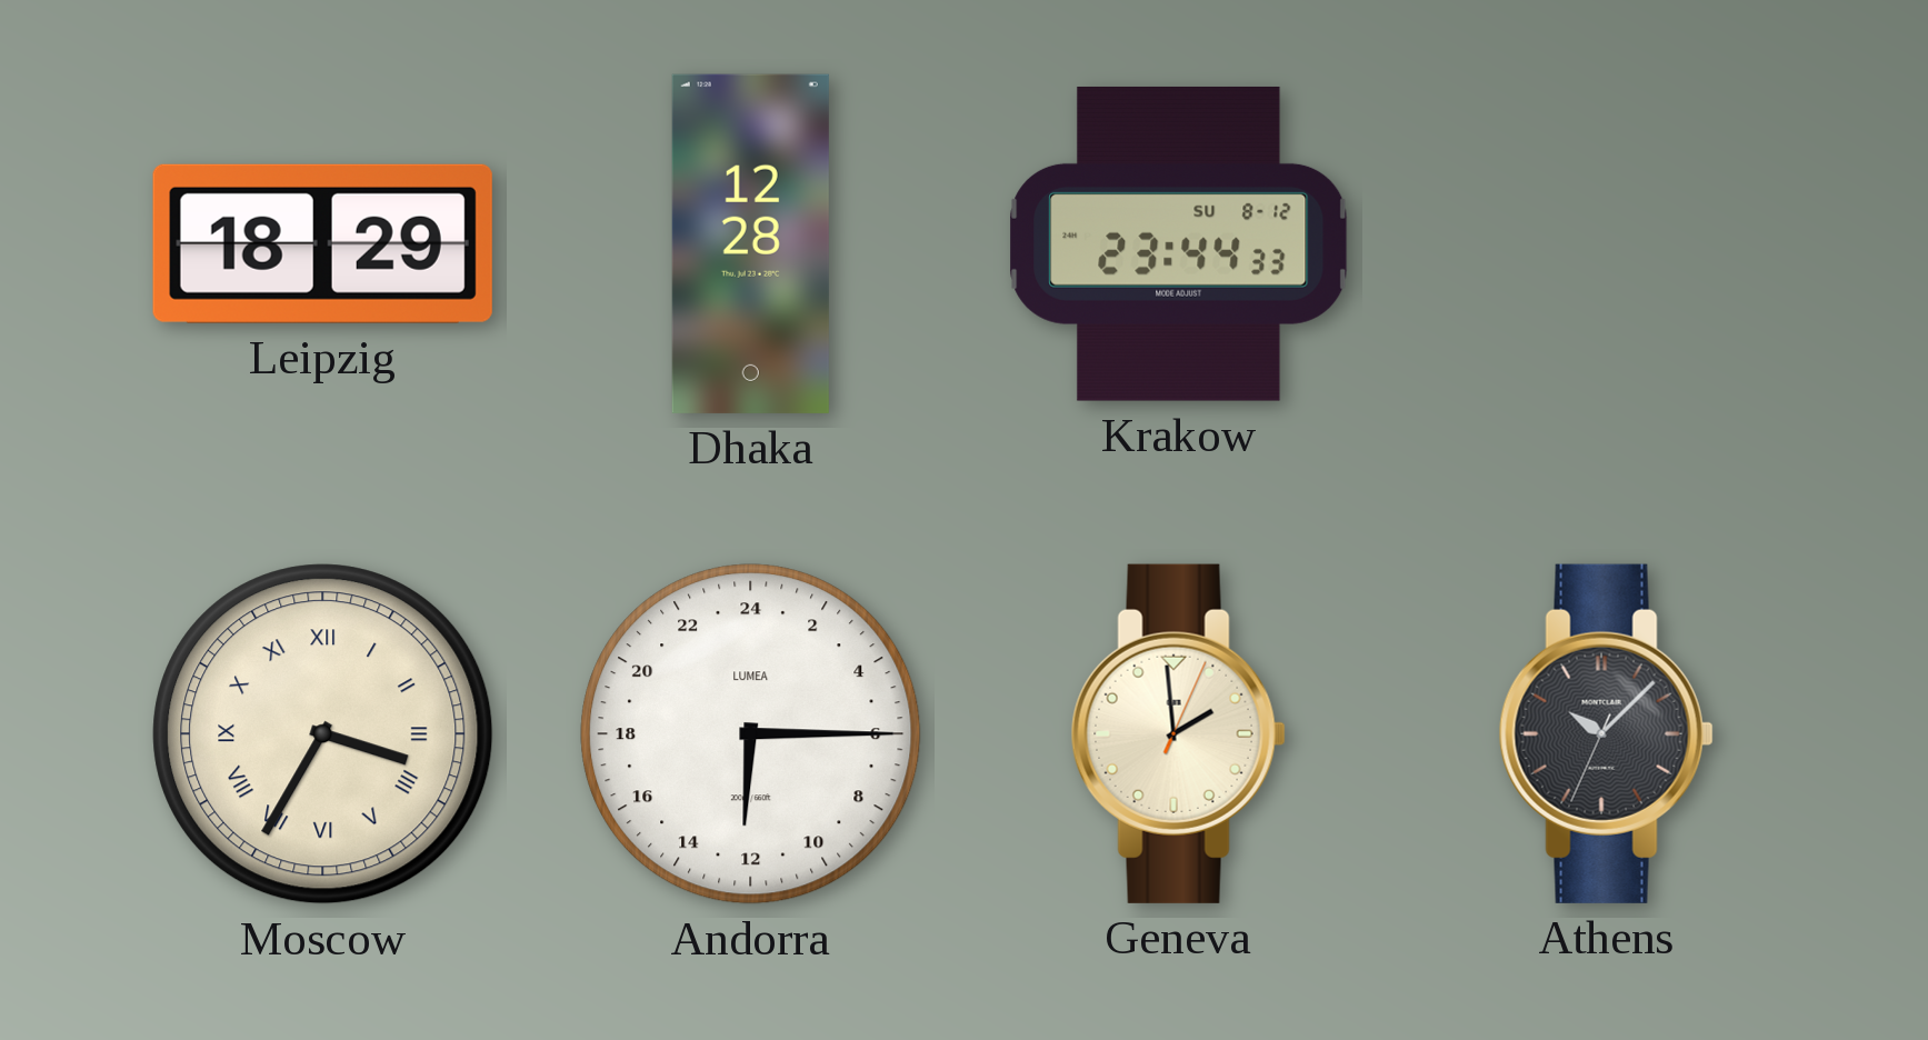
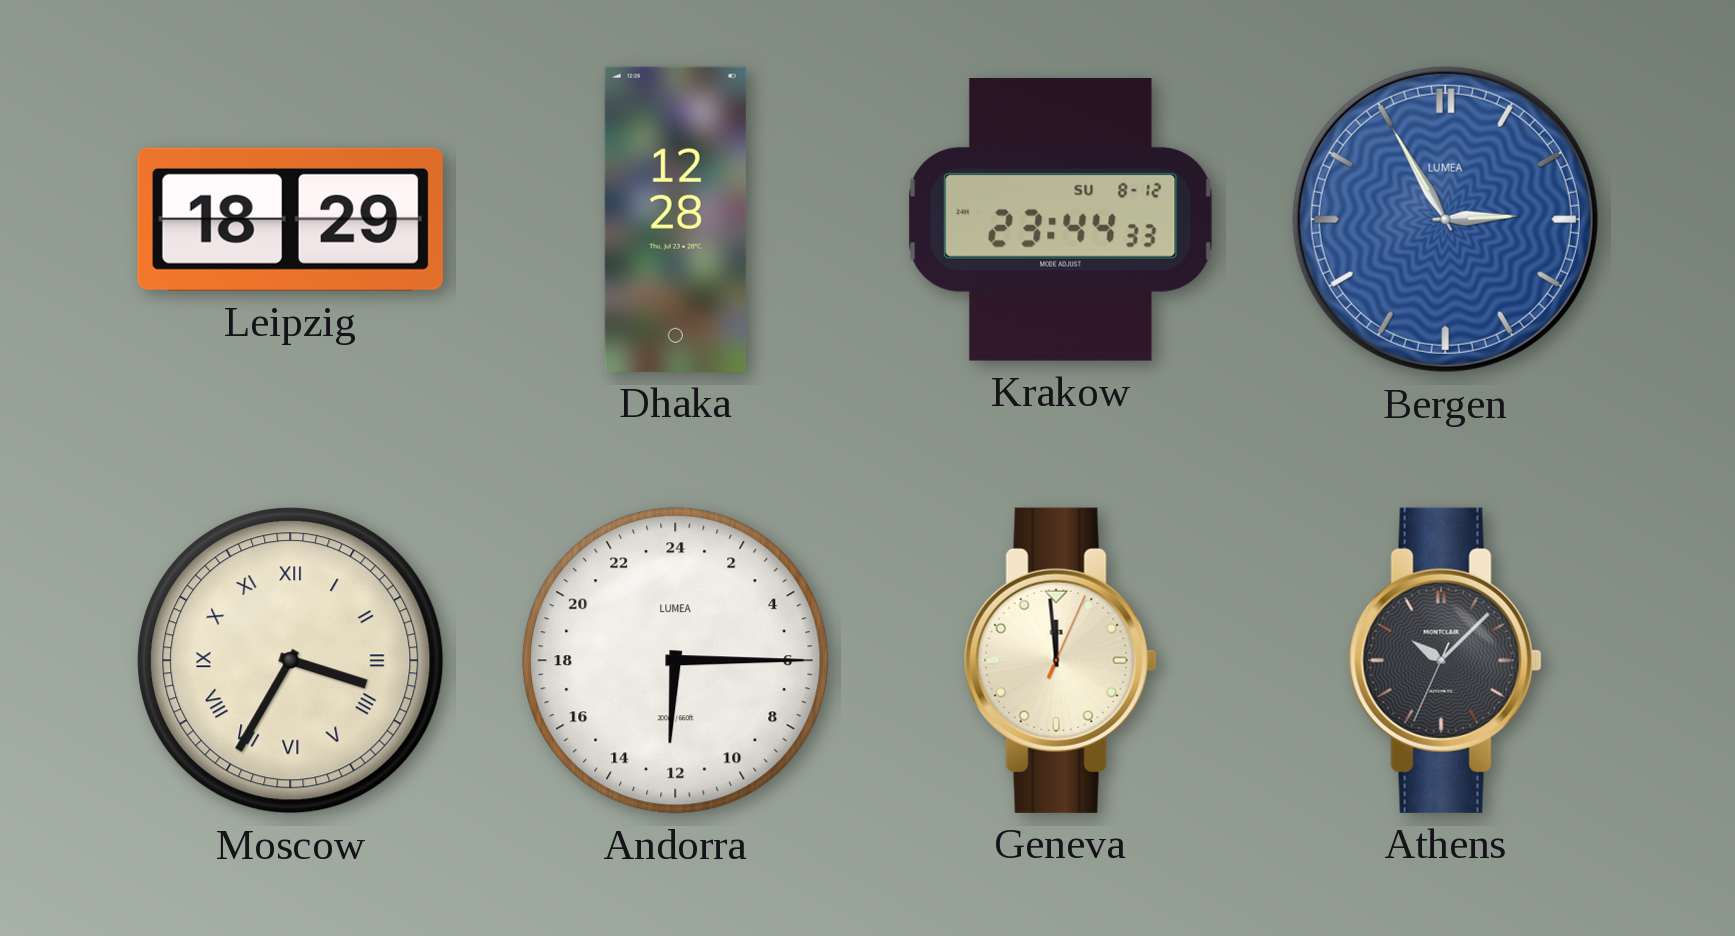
Bergen: none -> 2:55
Geneva: 1:59 -> 11:59
